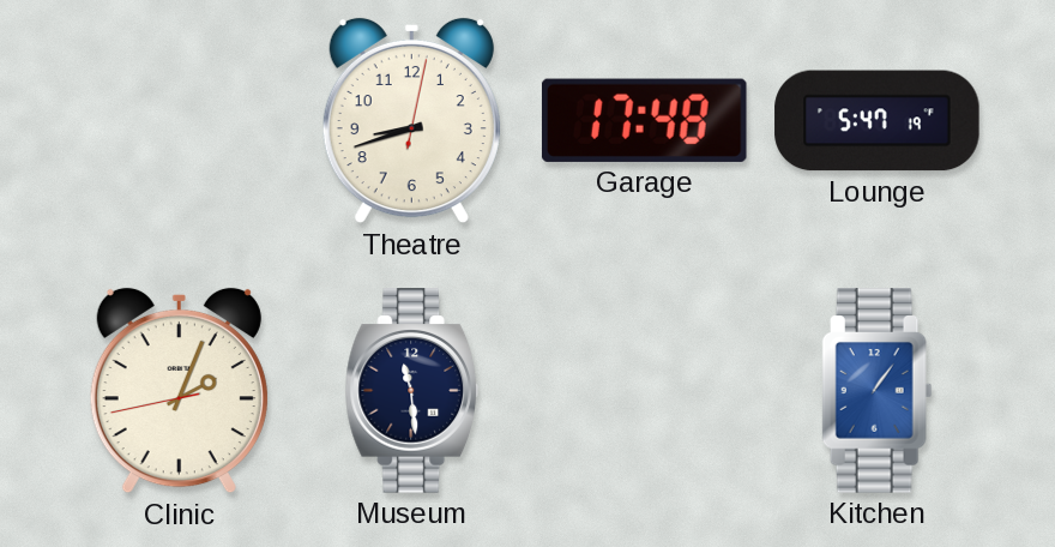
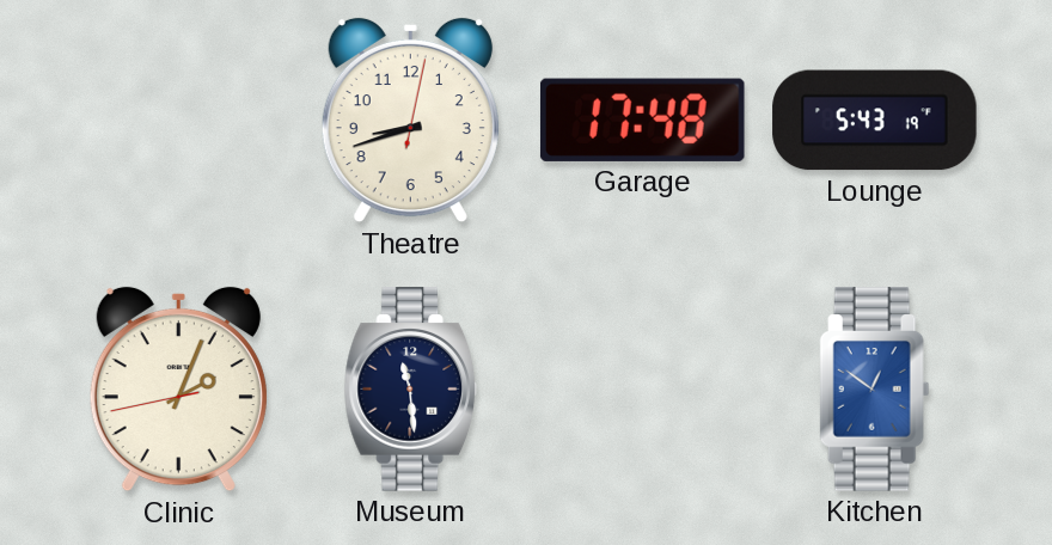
Lounge: 5:47 -> 5:43
Kitchen: 1:06 -> 12:51
